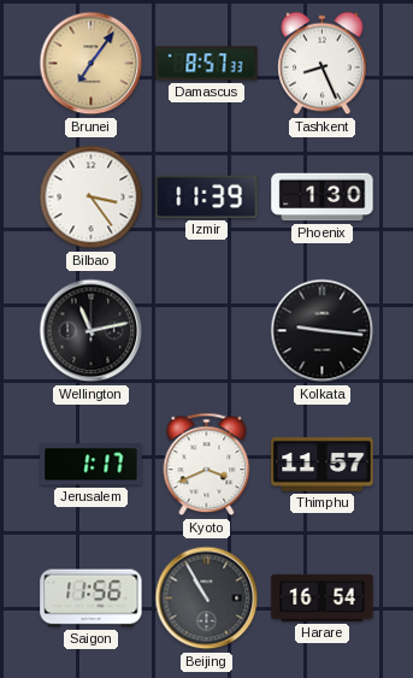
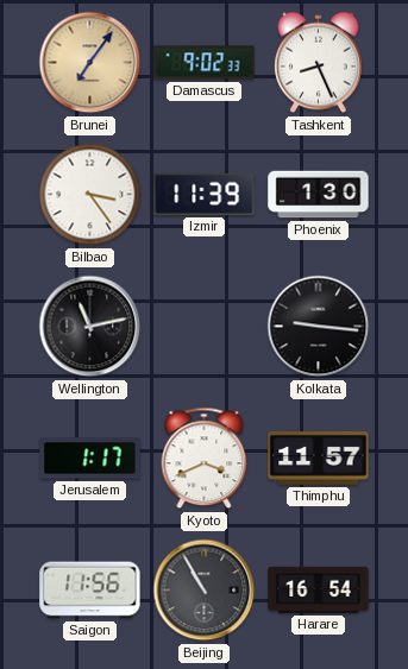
Damascus: 8:57 -> 9:02
